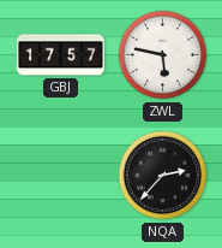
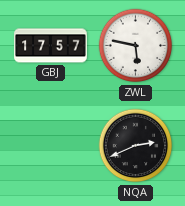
NQA: 2:37 -> 2:41
